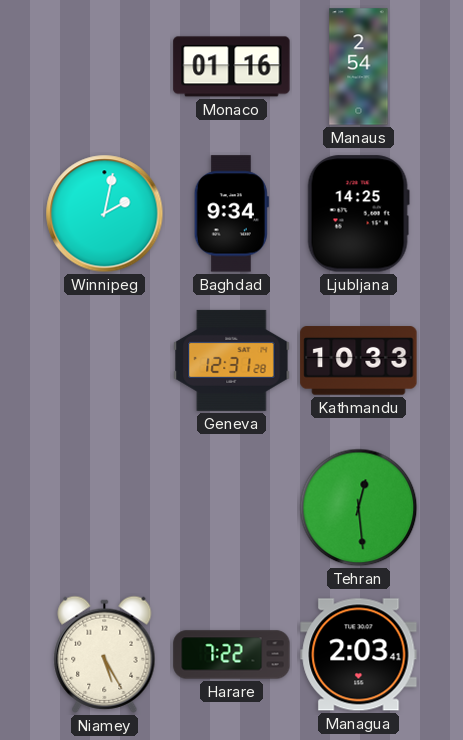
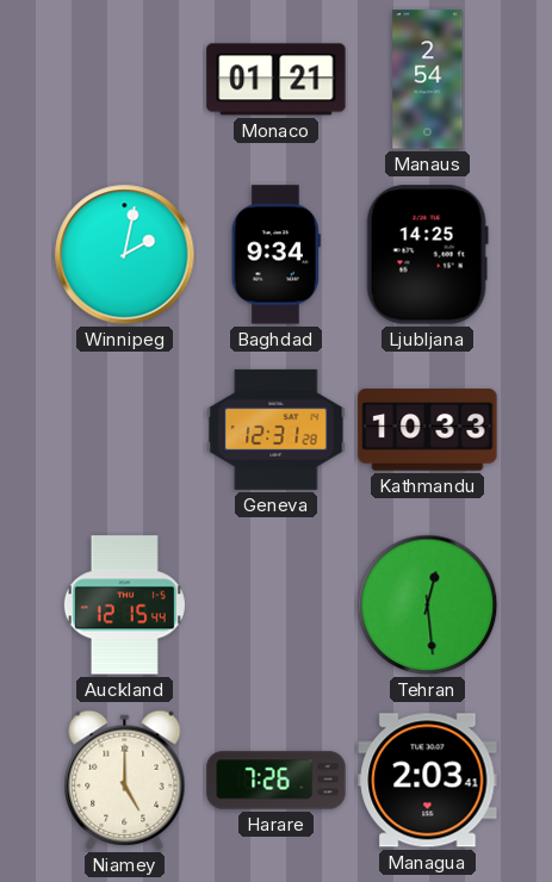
Monaco: 01:16 -> 01:21
Auckland: none -> 12:15
Niamey: 5:25 -> 5:00
Harare: 7:22 -> 7:26
